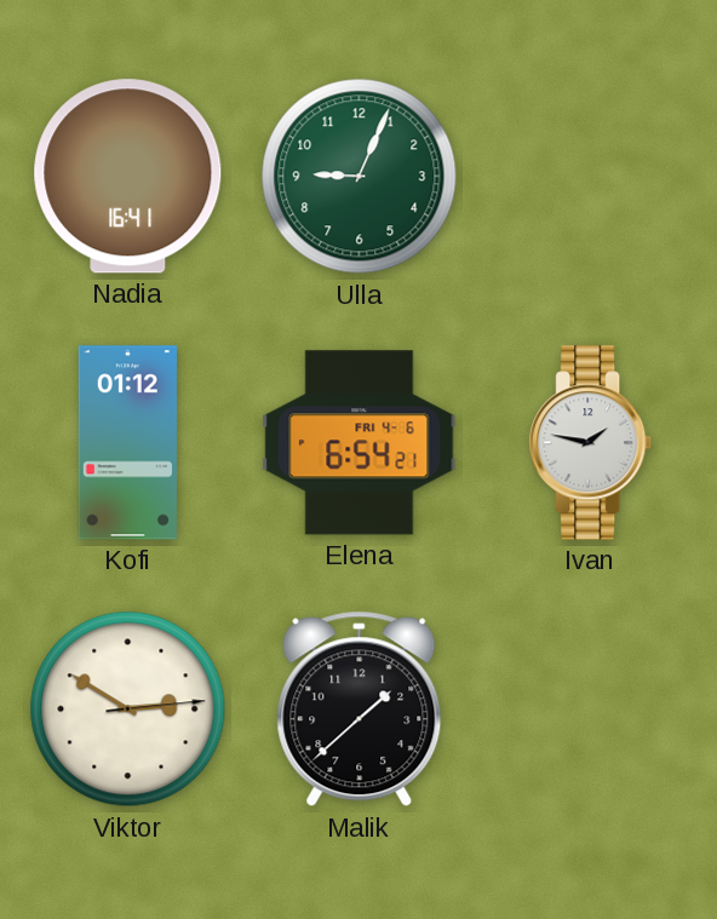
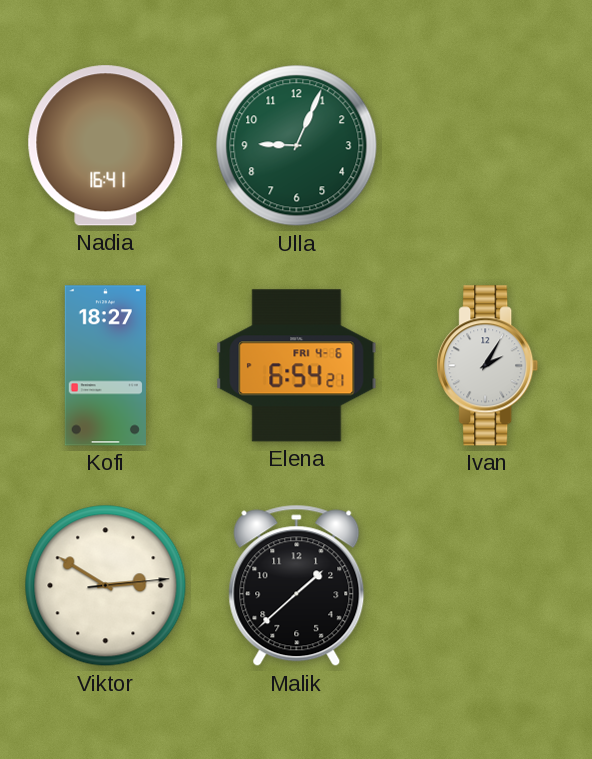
Kofi: 01:12 -> 18:27
Ivan: 1:47 -> 2:05
